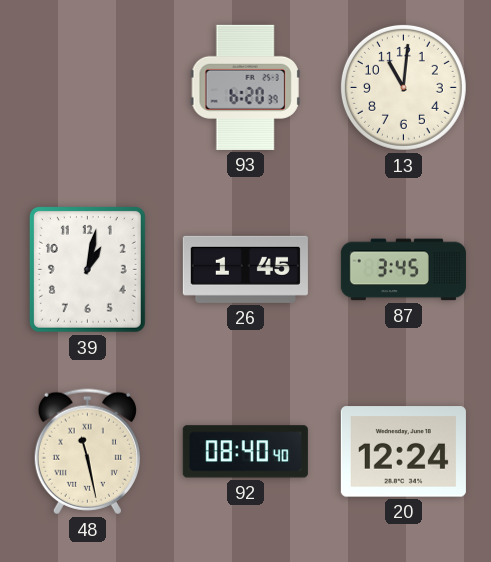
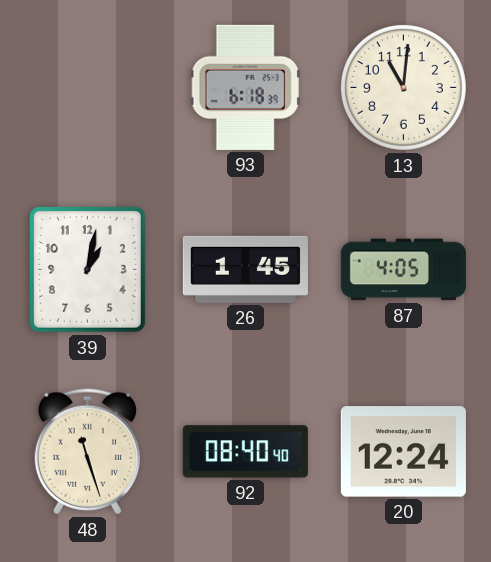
93: 6:20 -> 6:18
87: 3:45 -> 4:05
48: 11:28 -> 11:27
